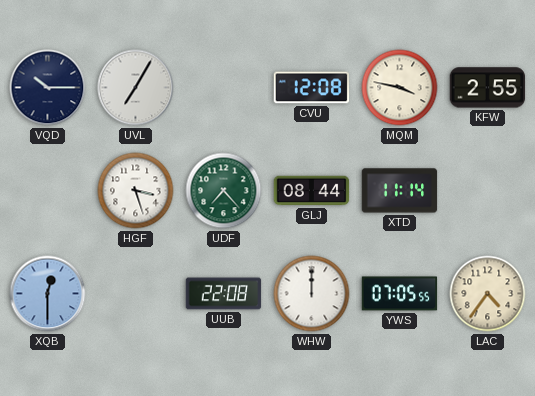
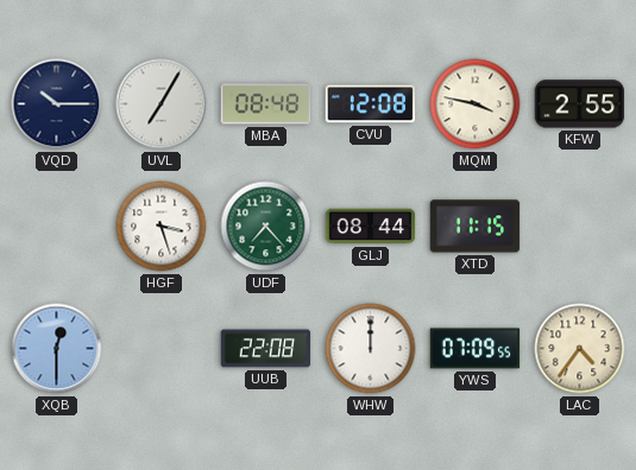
MBA: none -> 08:48
XTD: 11:14 -> 11:15
YWS: 07:05 -> 07:09
